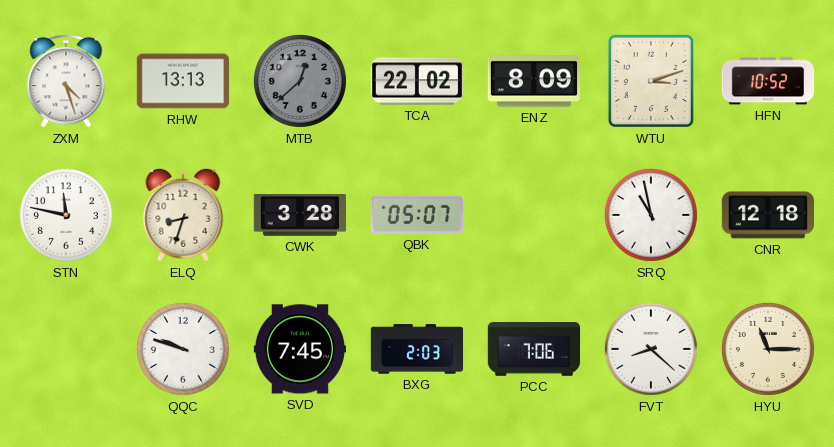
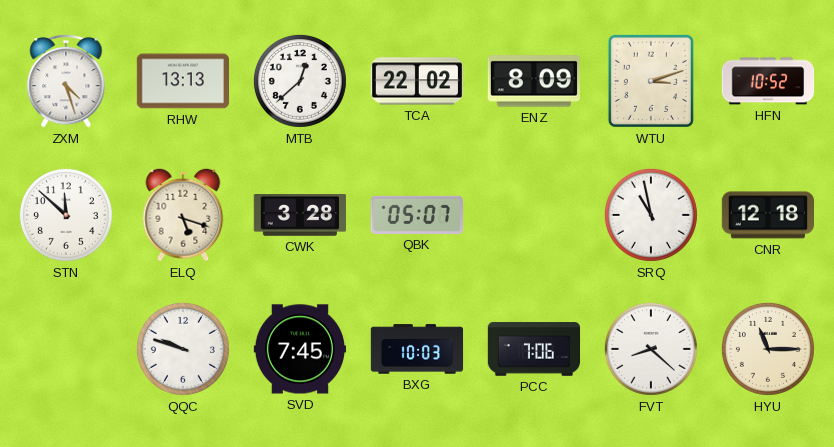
MTB dial: grey -> white
STN: 11:47 -> 11:52
ELQ: 8:33 -> 5:18
BXG: 2:03 -> 10:03
